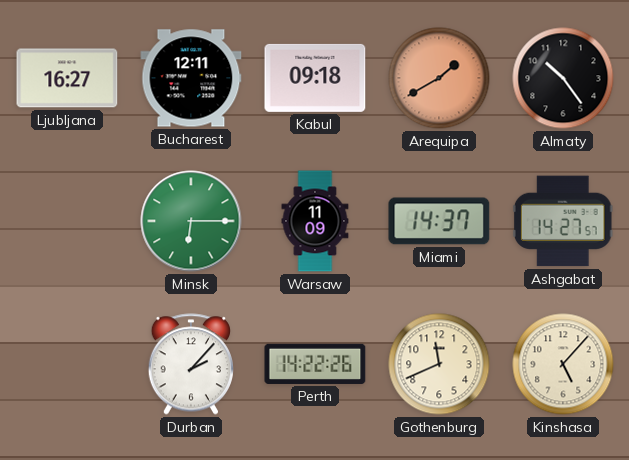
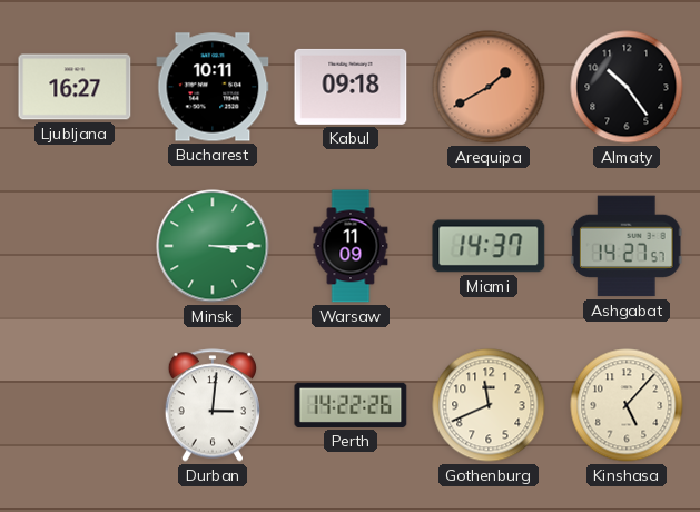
Bucharest: 12:11 -> 10:11
Minsk: 6:15 -> 3:15
Durban: 2:07 -> 3:01
